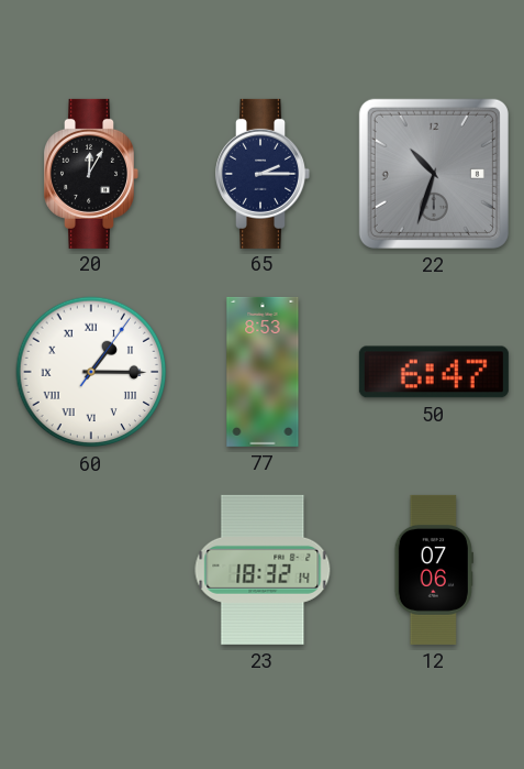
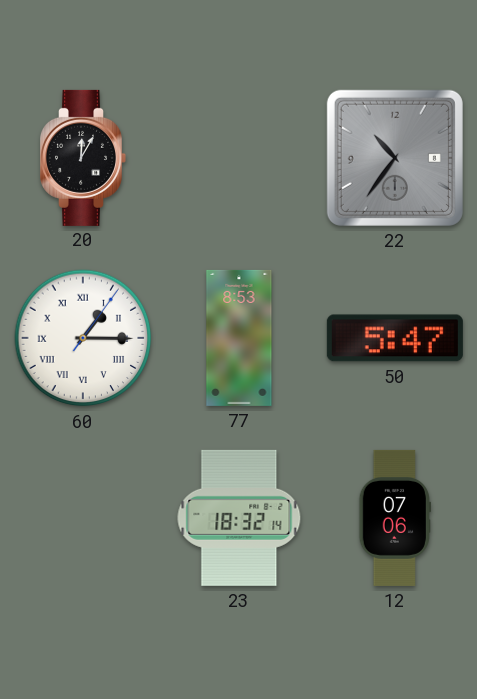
65: 2:15 -> none
22: 10:33 -> 10:36
50: 6:47 -> 5:47
